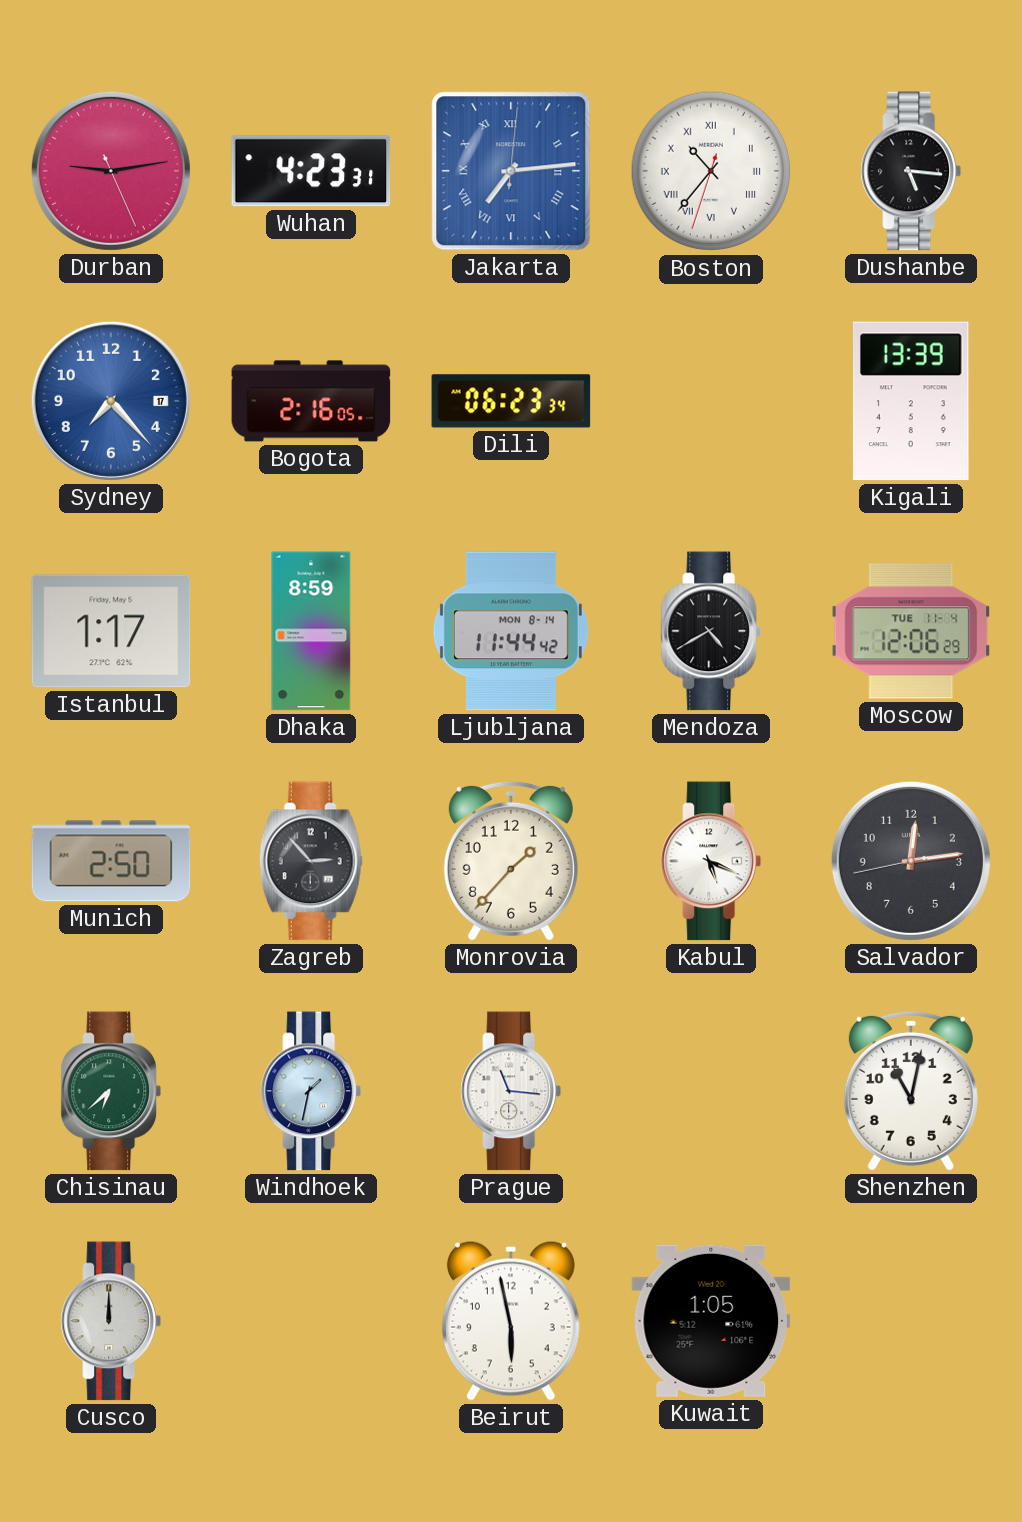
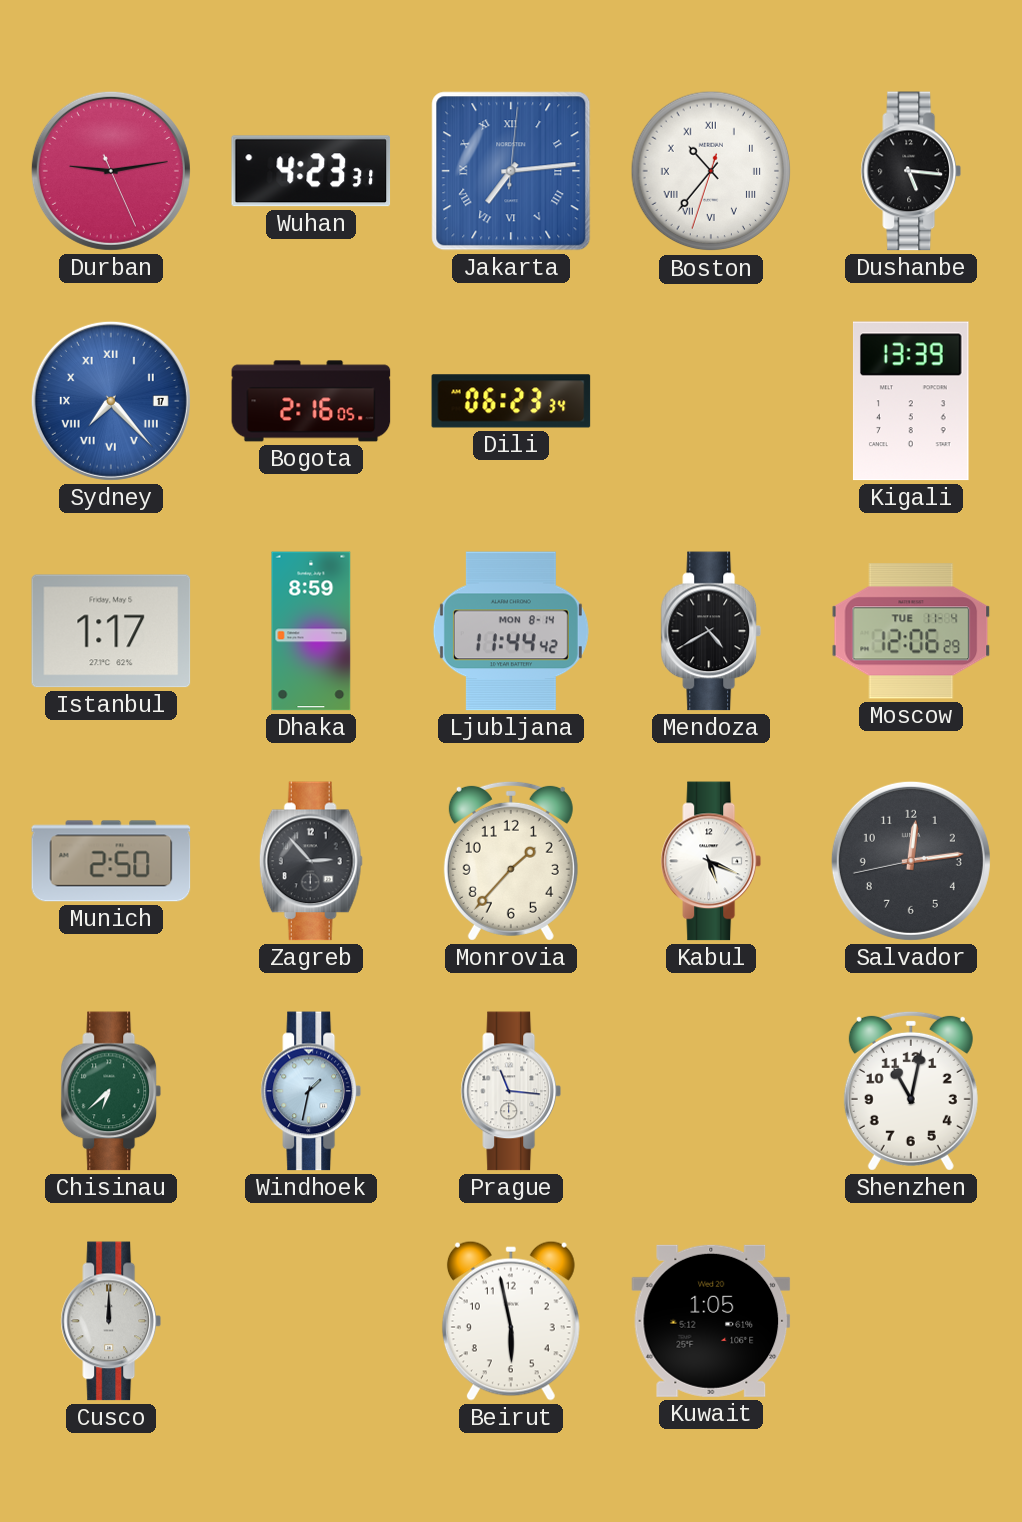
Sydney numerals: Arabic -> Roman
